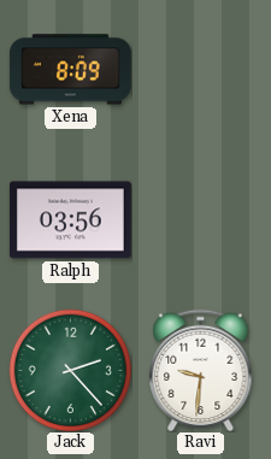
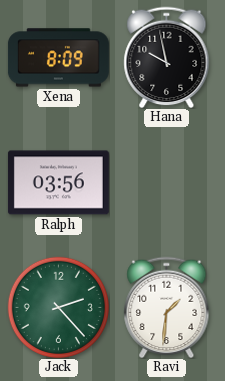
Hana: none -> 9:58
Ravi: 9:31 -> 1:31
